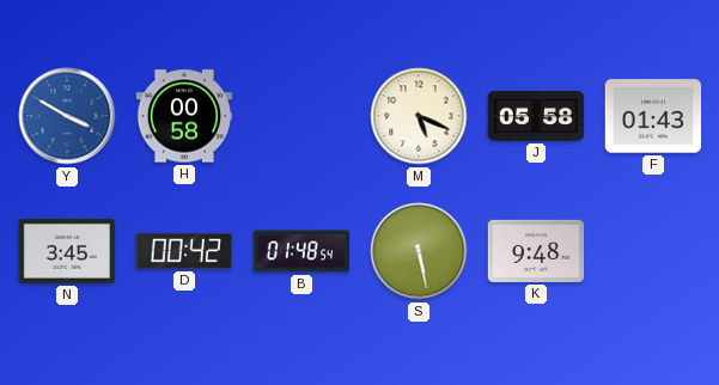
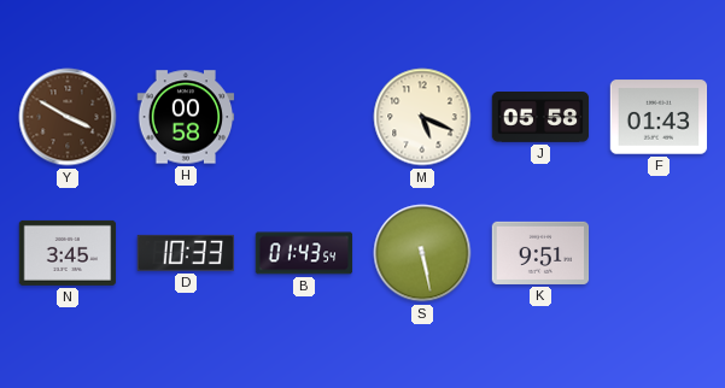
Y dial: blue -> brown
D: 00:42 -> 10:33
B: 01:48 -> 01:43
K: 9:48 -> 9:51
